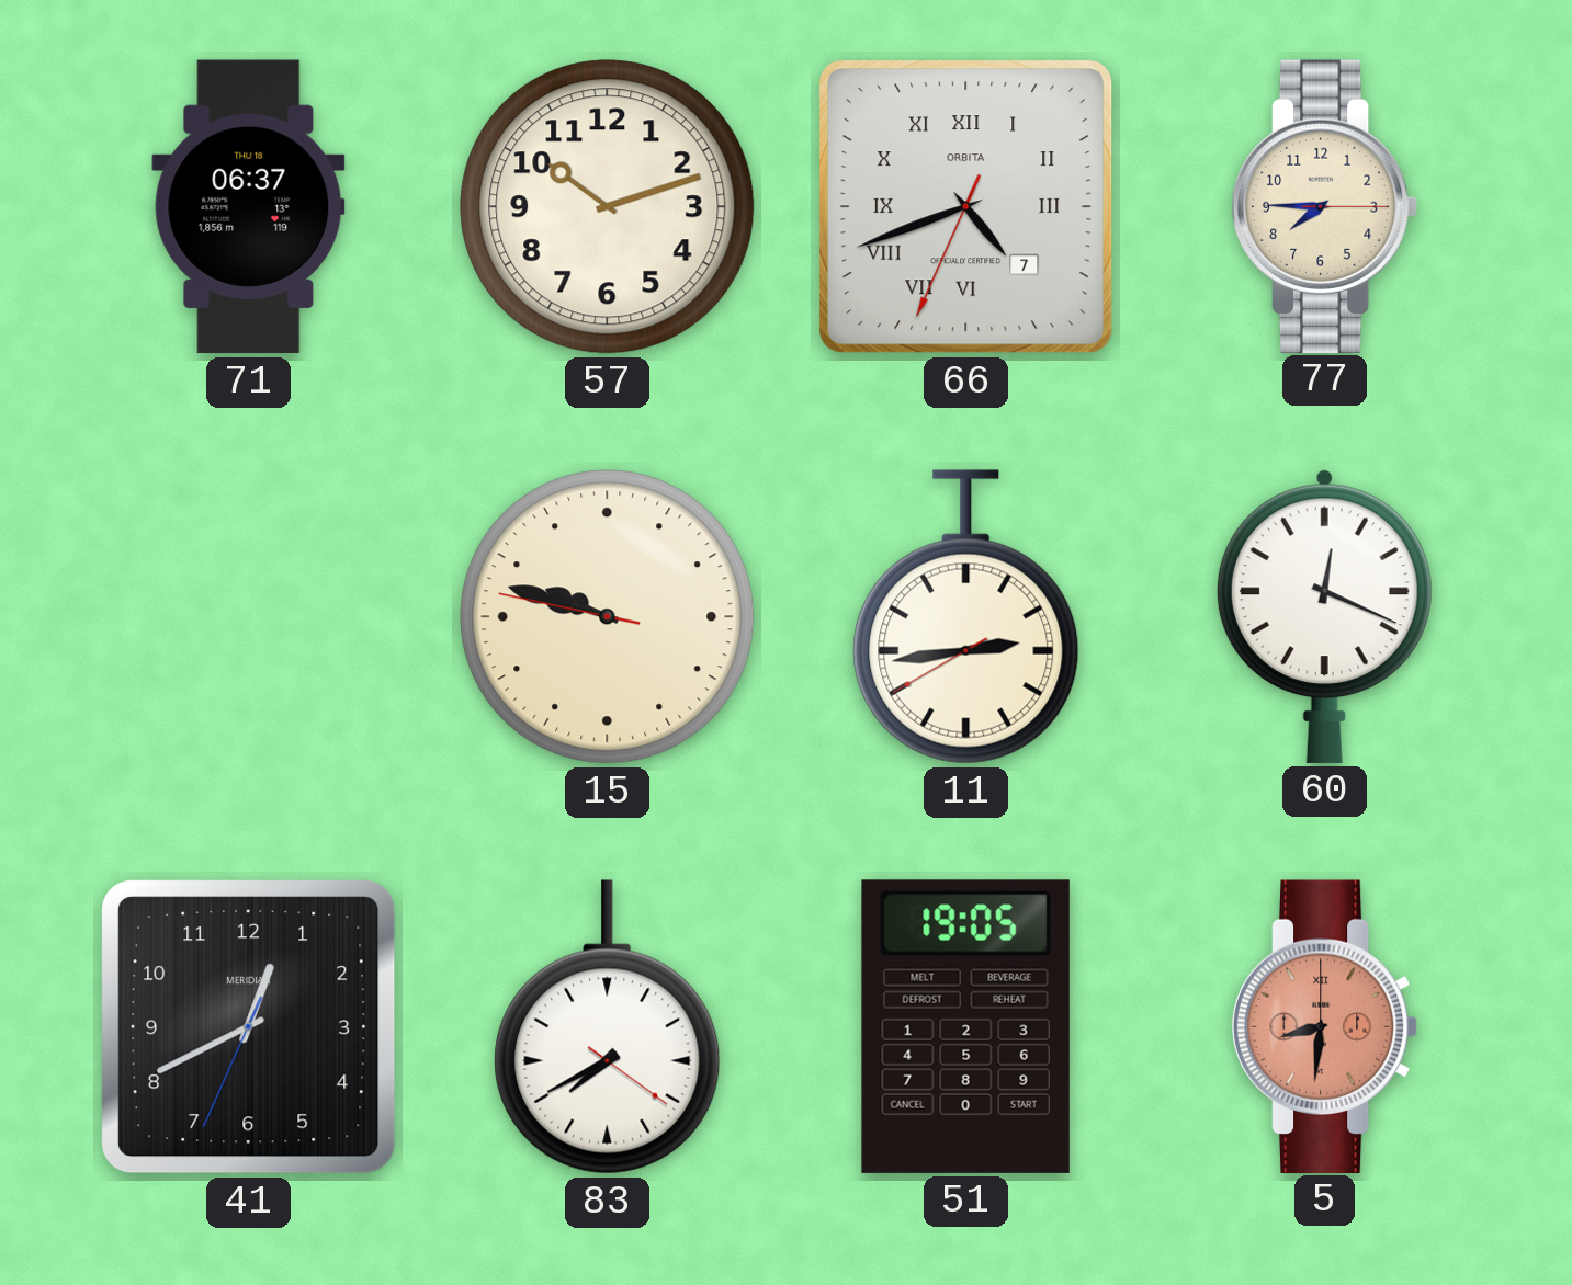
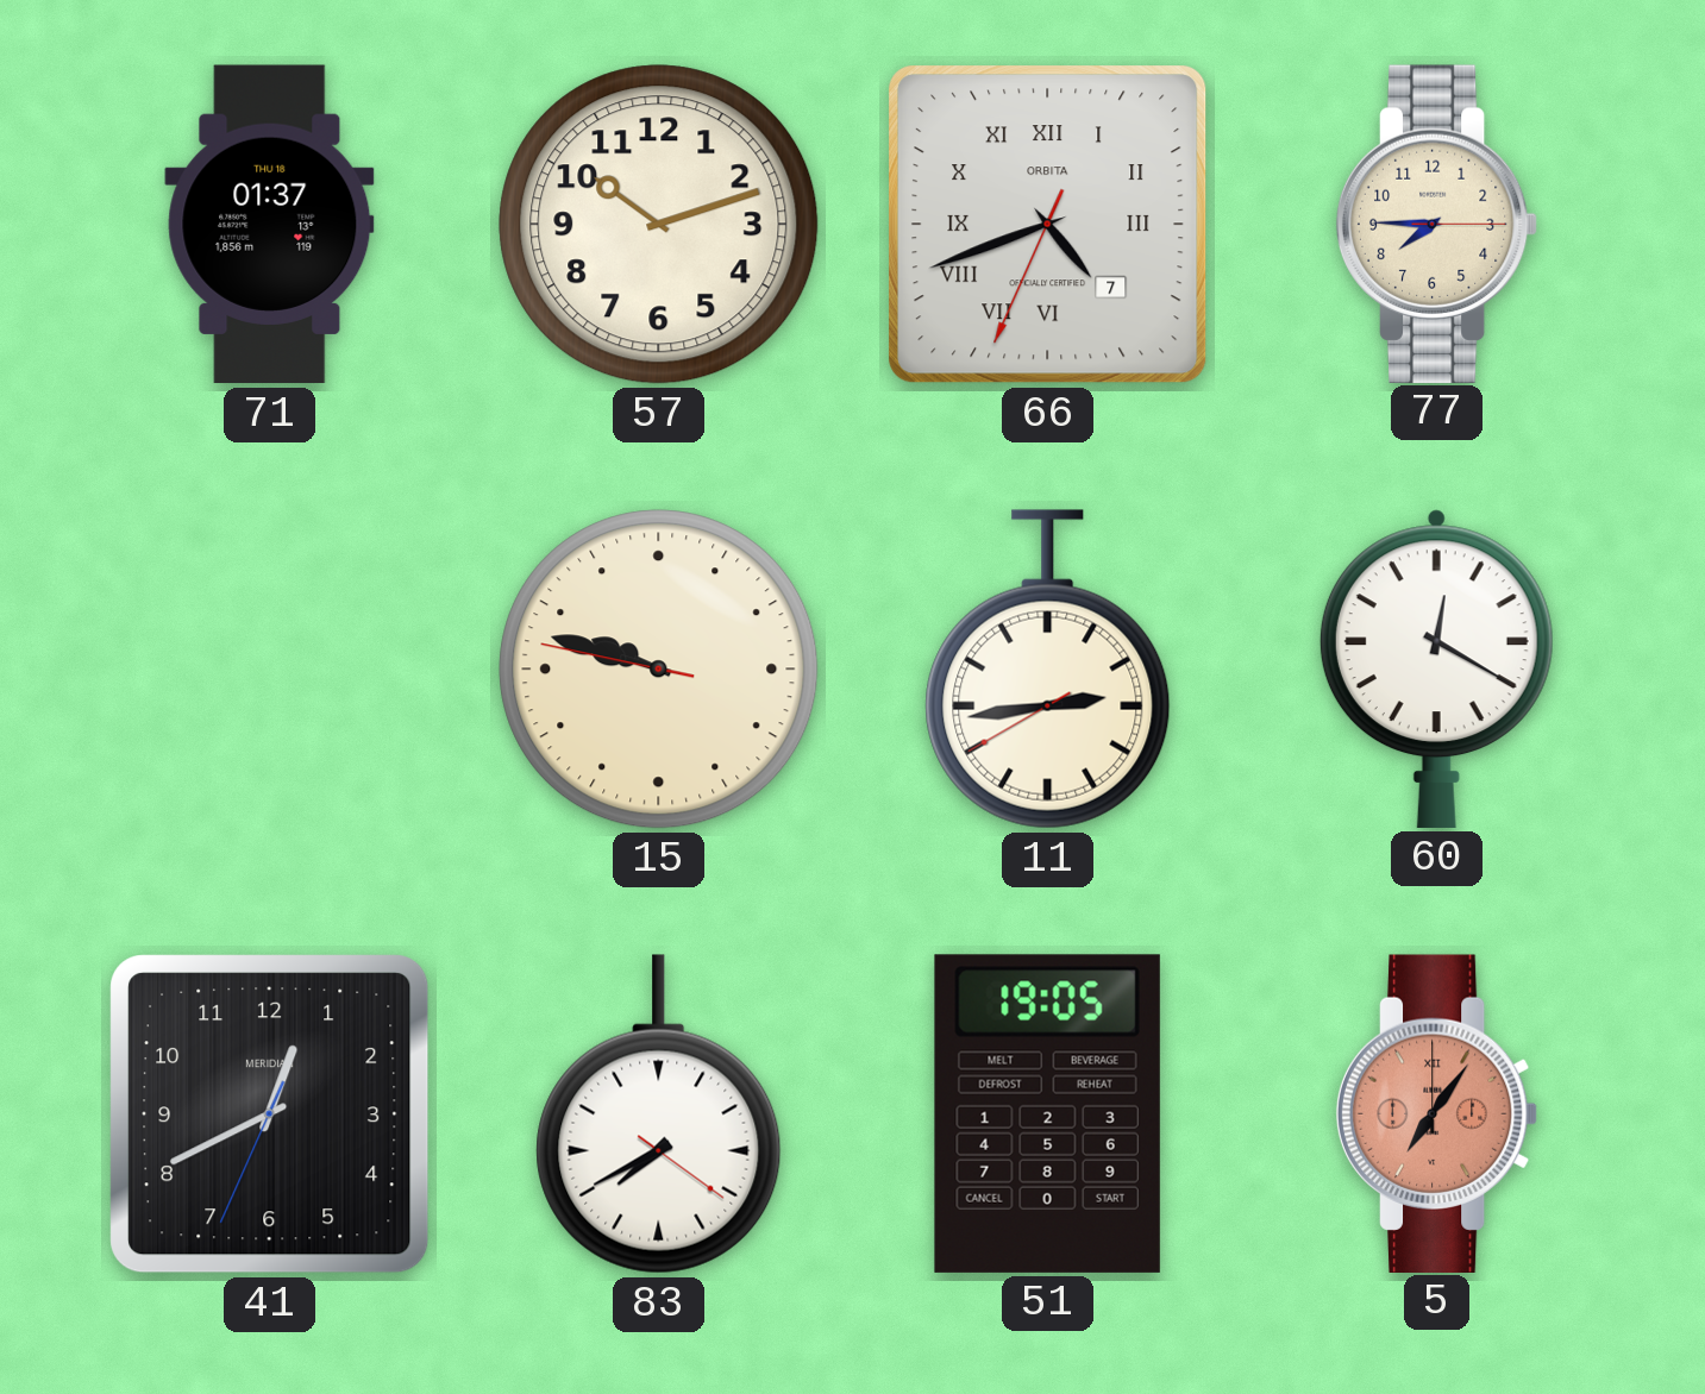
71: 06:37 -> 01:37
60: 12:19 -> 12:20
5: 8:31 -> 7:06
